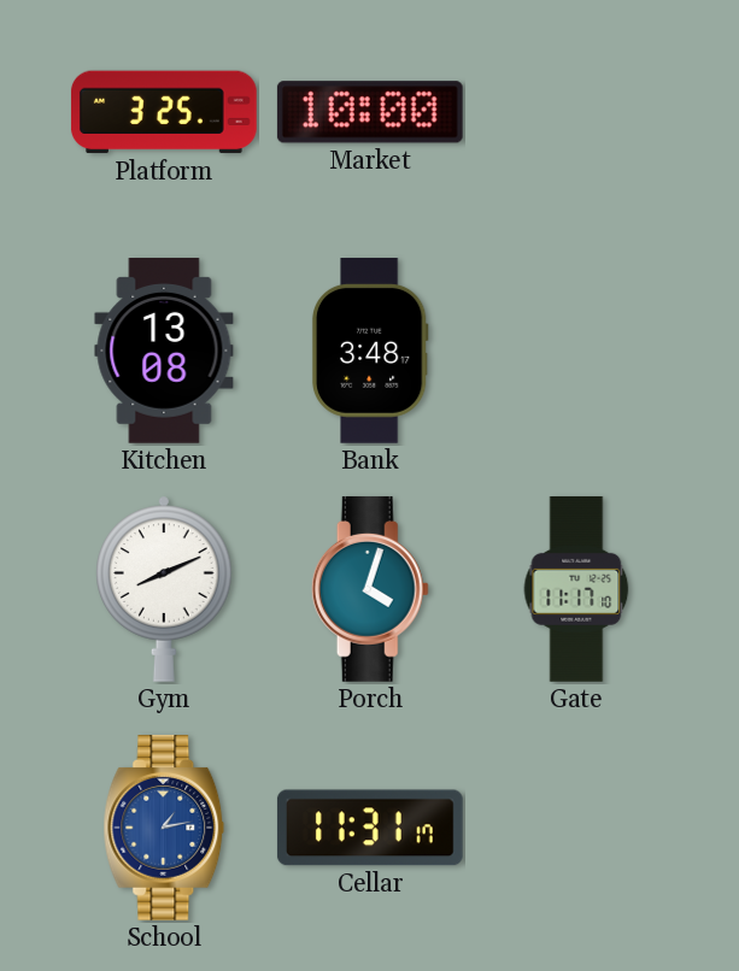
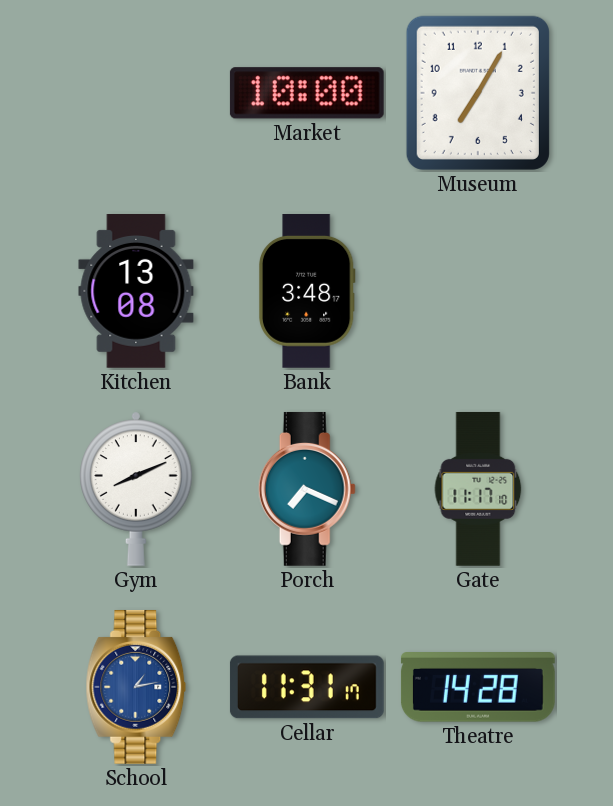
Platform: 3:25 -> none
Museum: none -> 7:05
Porch: 4:03 -> 7:19
Theatre: none -> 14:28
